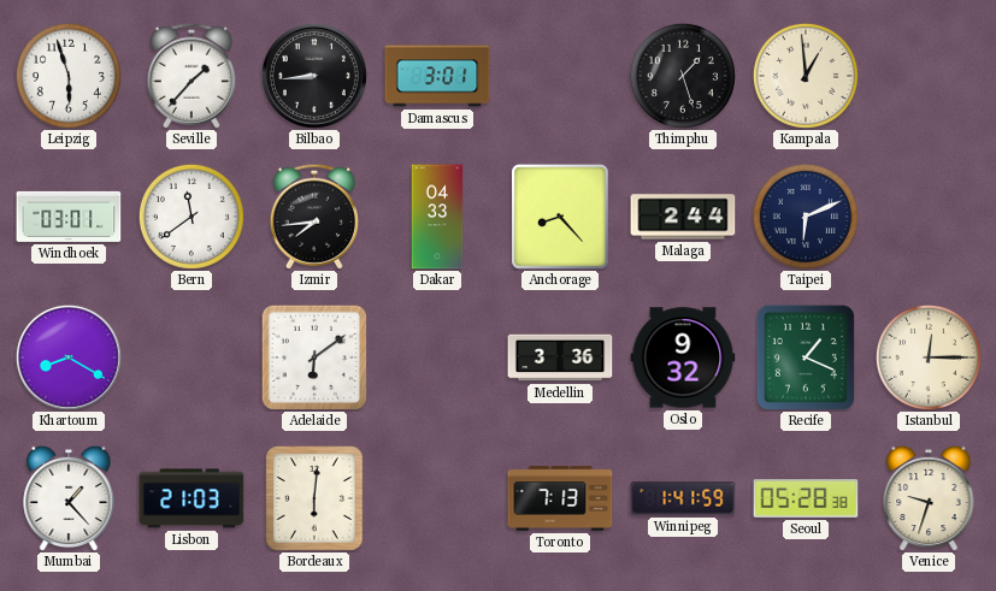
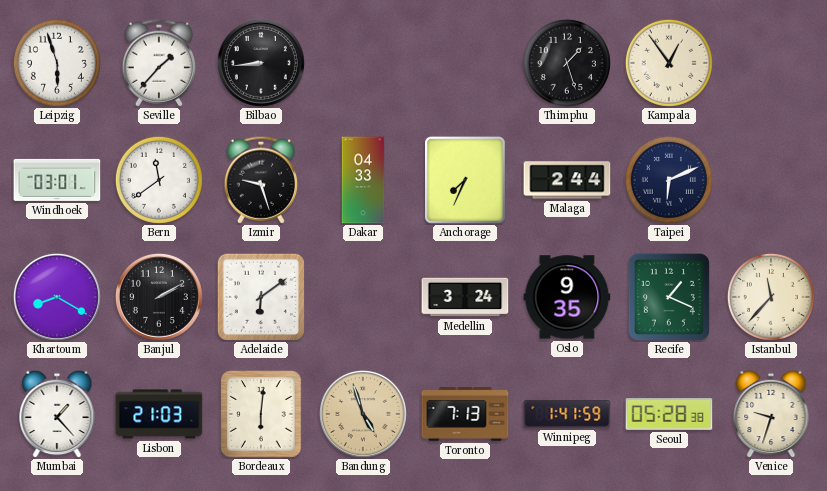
Damascus: 3:01 -> none
Kampala: 12:59 -> 12:54
Izmir: 7:44 -> 9:27
Anchorage: 8:23 -> 7:34
Banjul: none -> 2:10
Medellin: 3:36 -> 3:24
Oslo: 9:32 -> 9:35
Istanbul: 12:15 -> 11:37
Bandung: none -> 4:57
